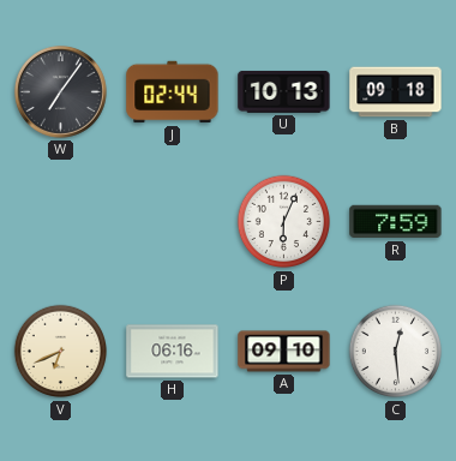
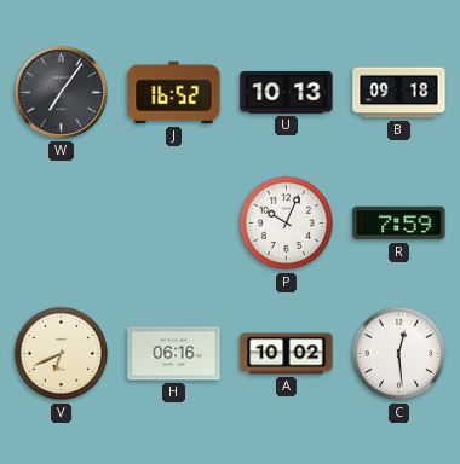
J: 02:44 -> 16:52
P: 6:04 -> 10:04
A: 09:10 -> 10:02
